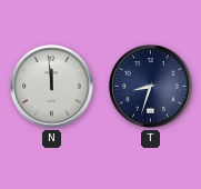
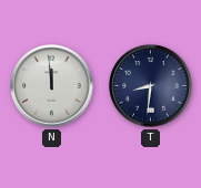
T: 8:33 -> 8:31
